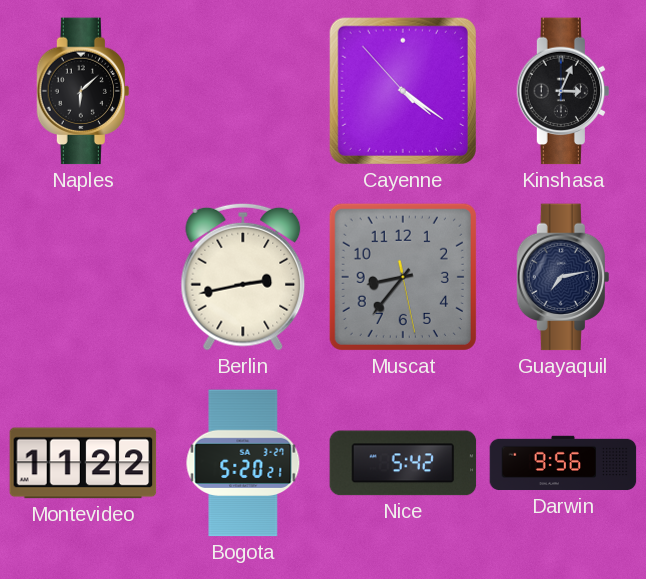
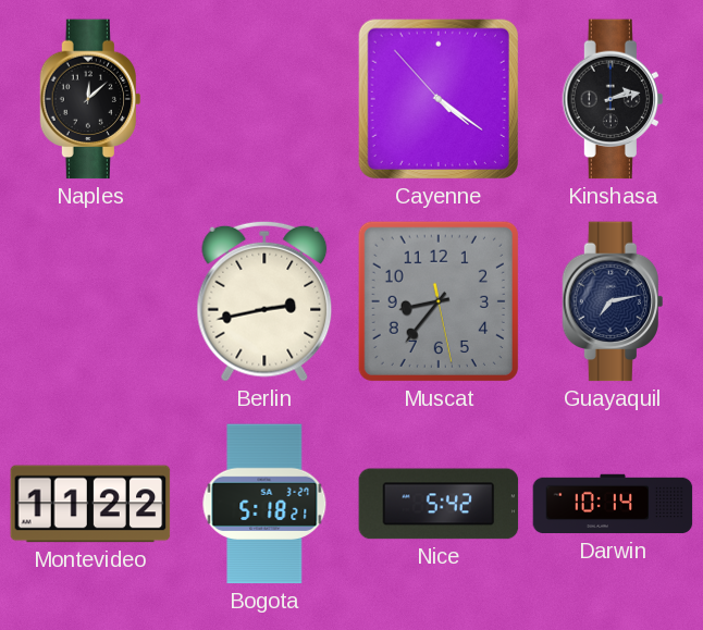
Naples: 6:08 -> 12:08
Kinshasa: 3:04 -> 2:13
Bogota: 5:20 -> 5:18
Darwin: 9:56 -> 10:14
